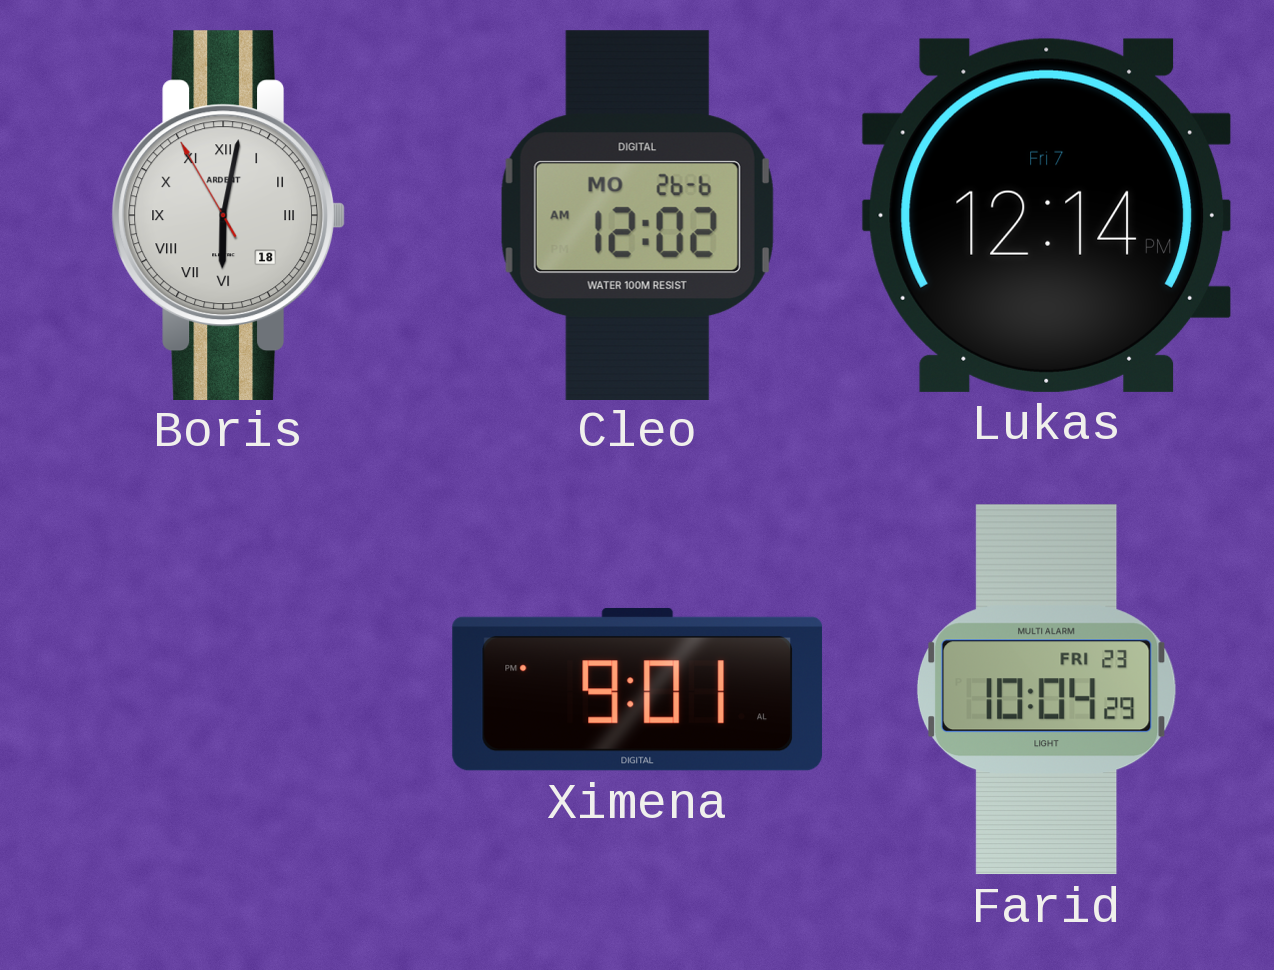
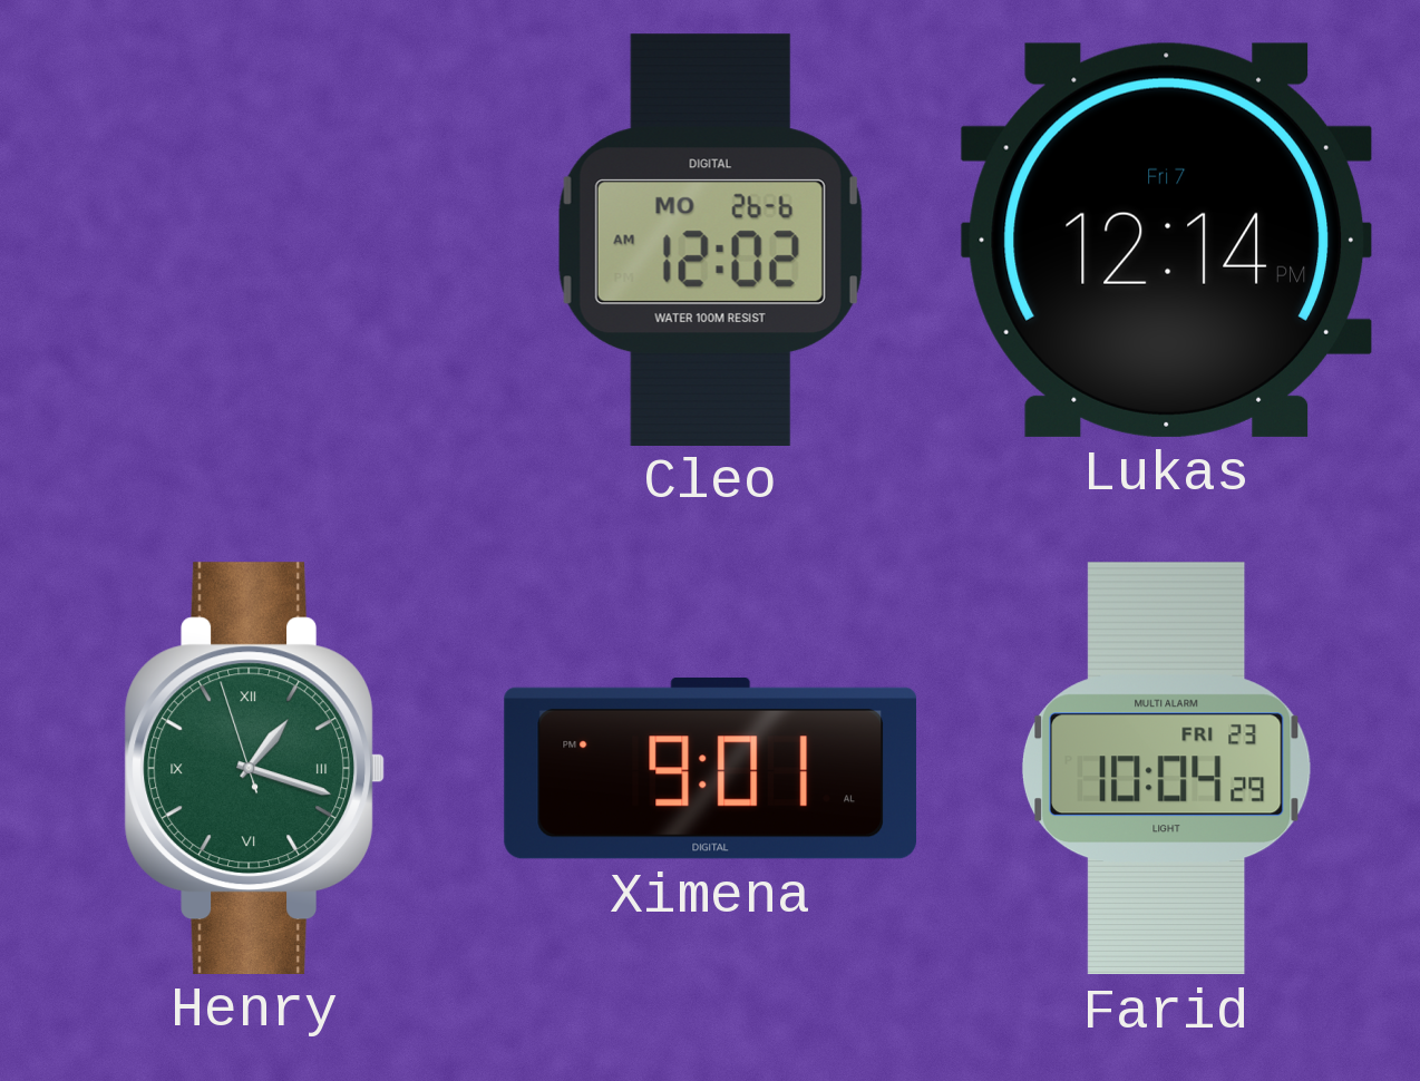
Boris: 6:01 -> none
Henry: none -> 1:17
